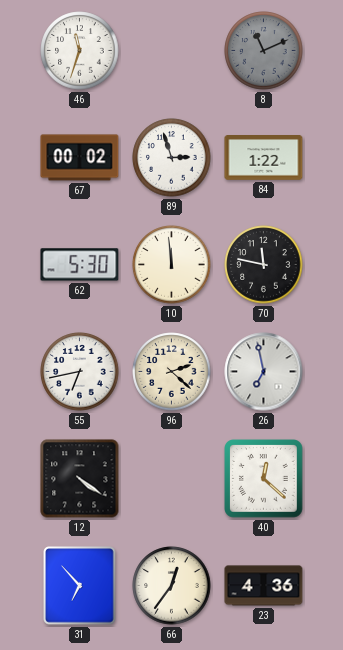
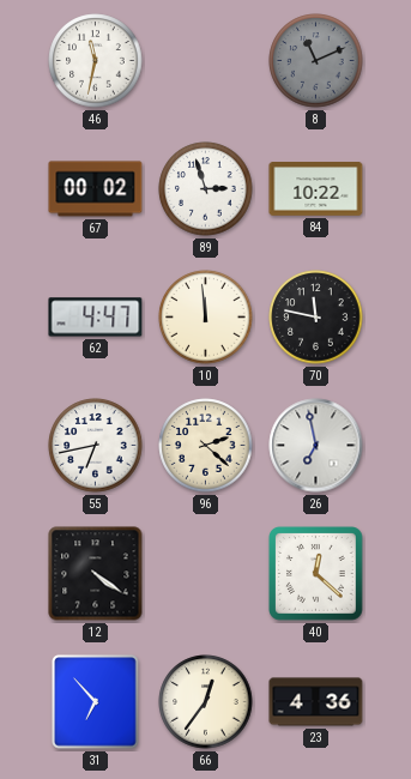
46: 11:33 -> 11:32
84: 1:22 -> 10:22
62: 5:30 -> 4:47
